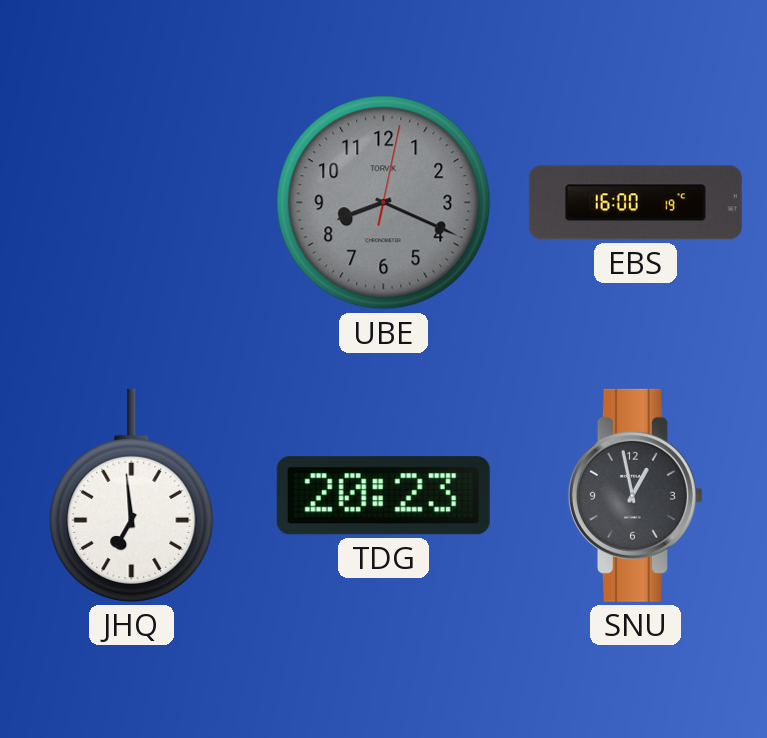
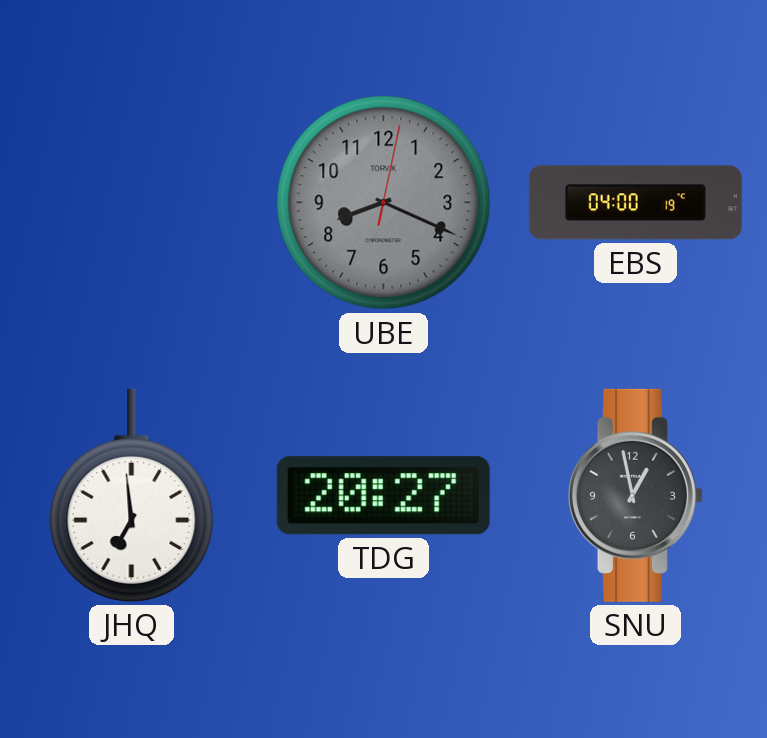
EBS: 16:00 -> 04:00
TDG: 20:23 -> 20:27
